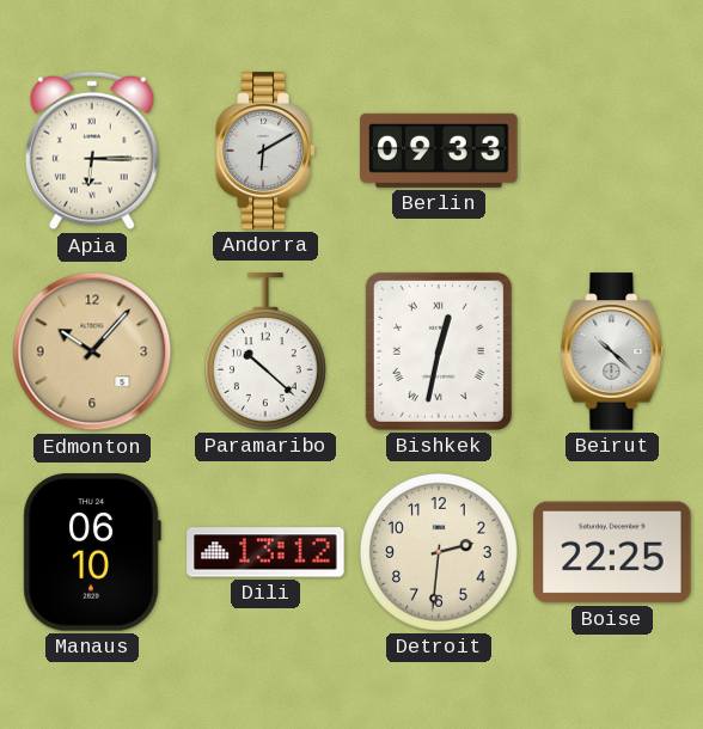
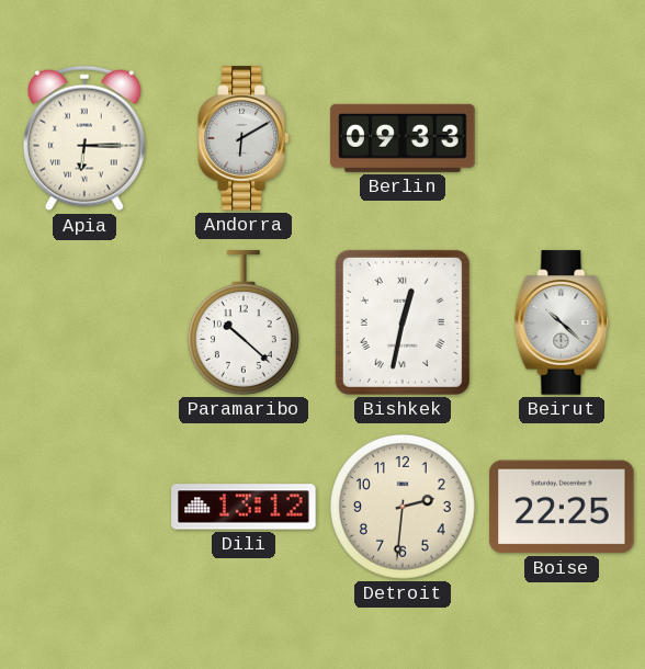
Edmonton: 10:07 -> none
Manaus: 06:10 -> none
